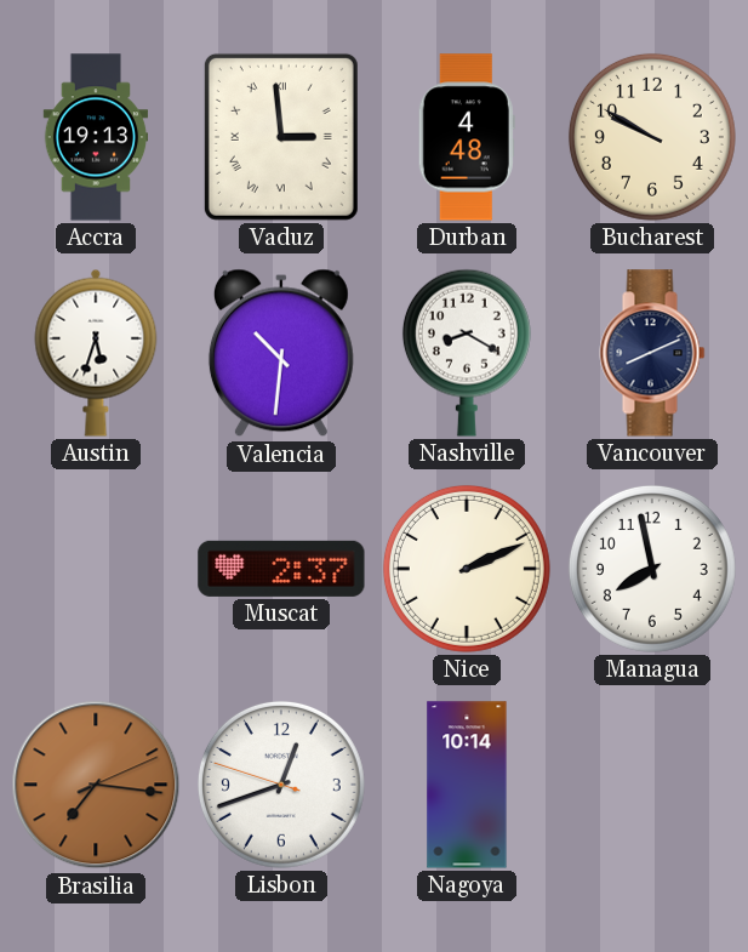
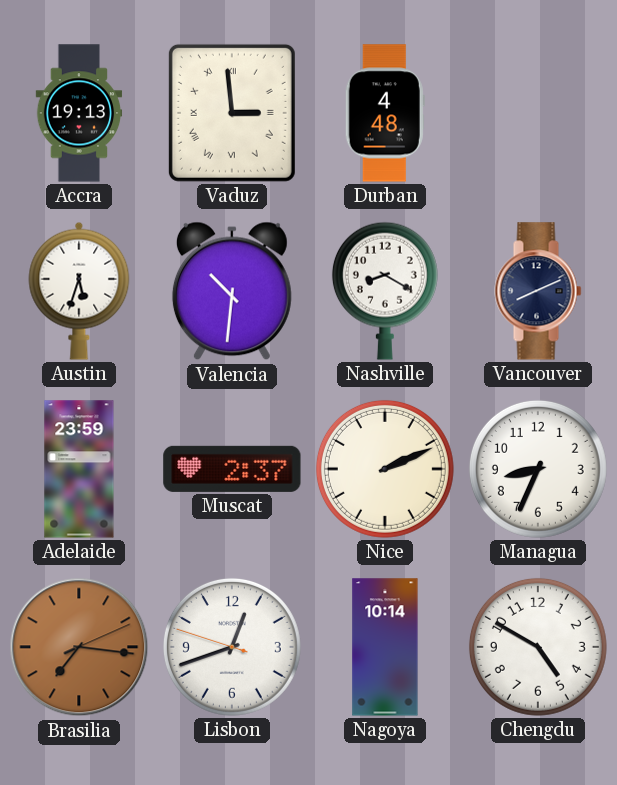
Bucharest: 9:50 -> none
Adelaide: none -> 23:59
Managua: 7:58 -> 8:34
Chengdu: none -> 4:50
